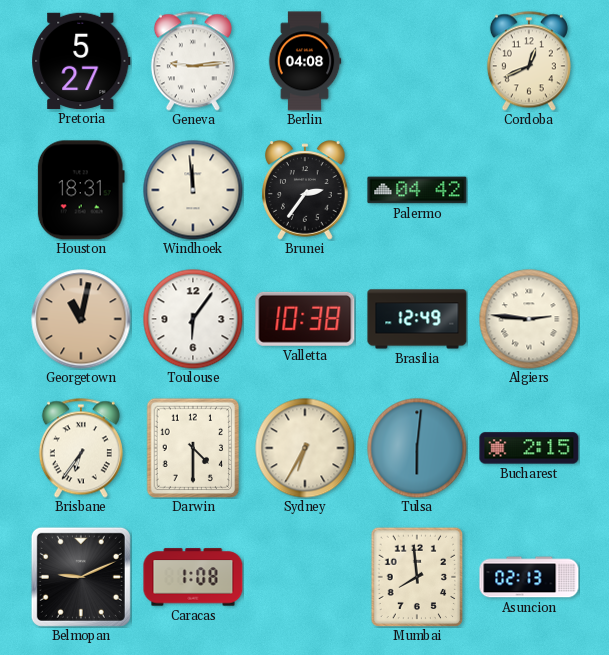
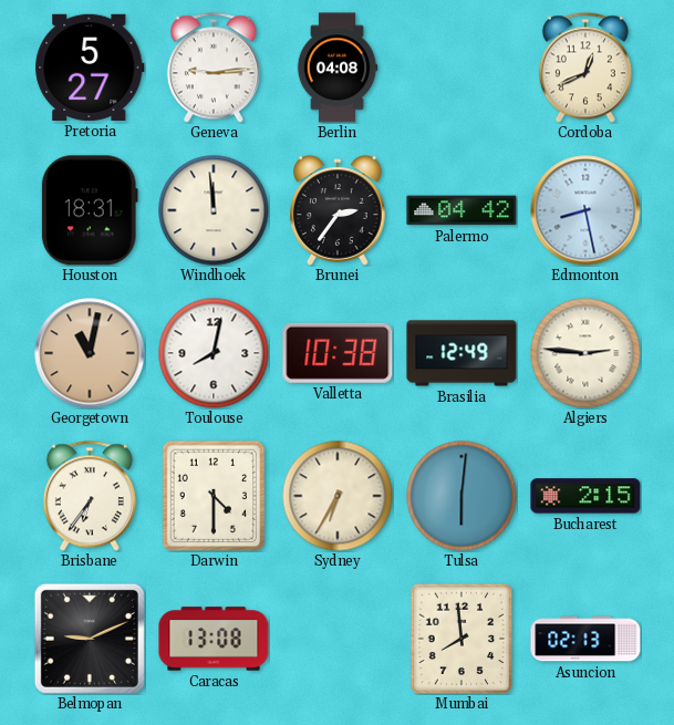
Edmonton: none -> 8:28
Toulouse: 6:06 -> 8:02
Caracas: 1:08 -> 13:08
